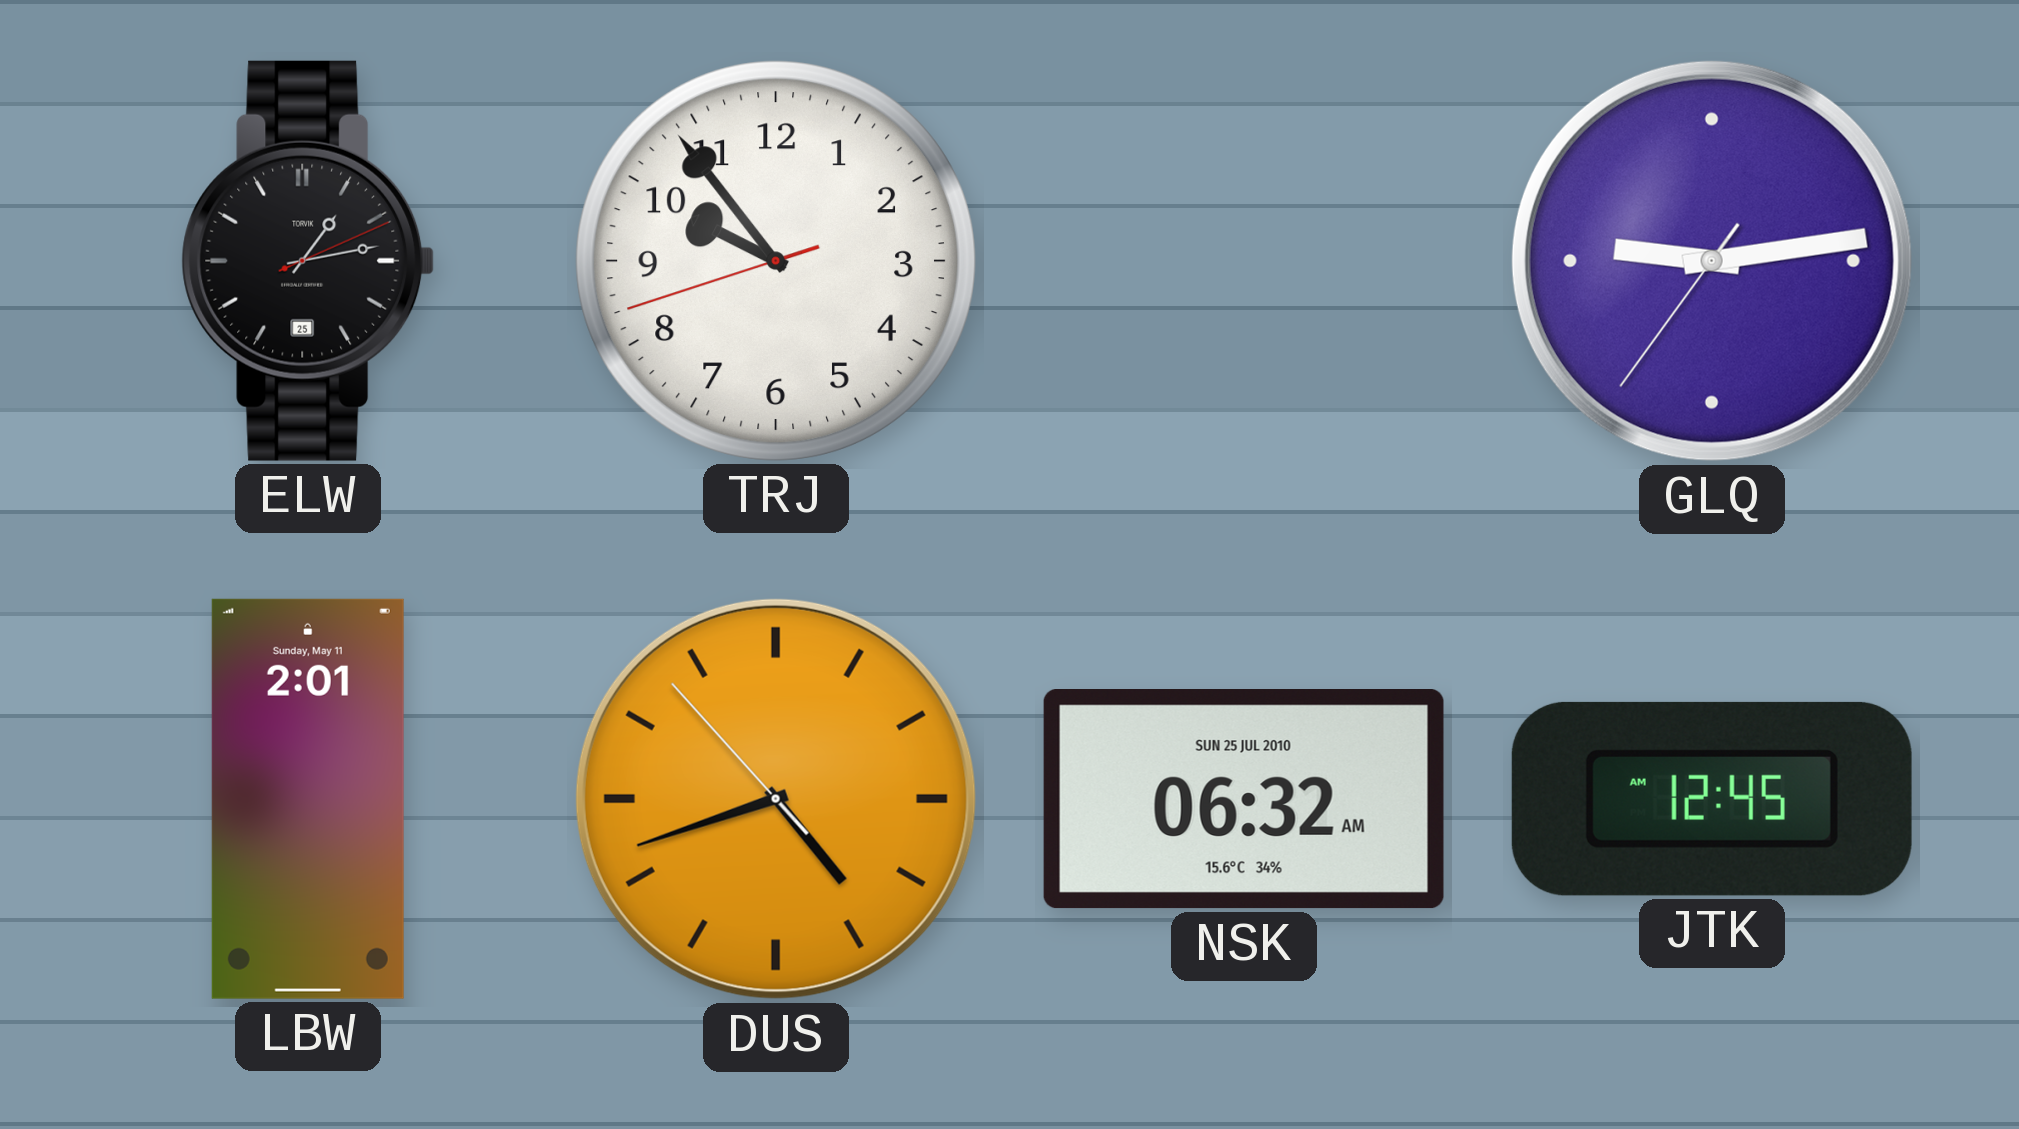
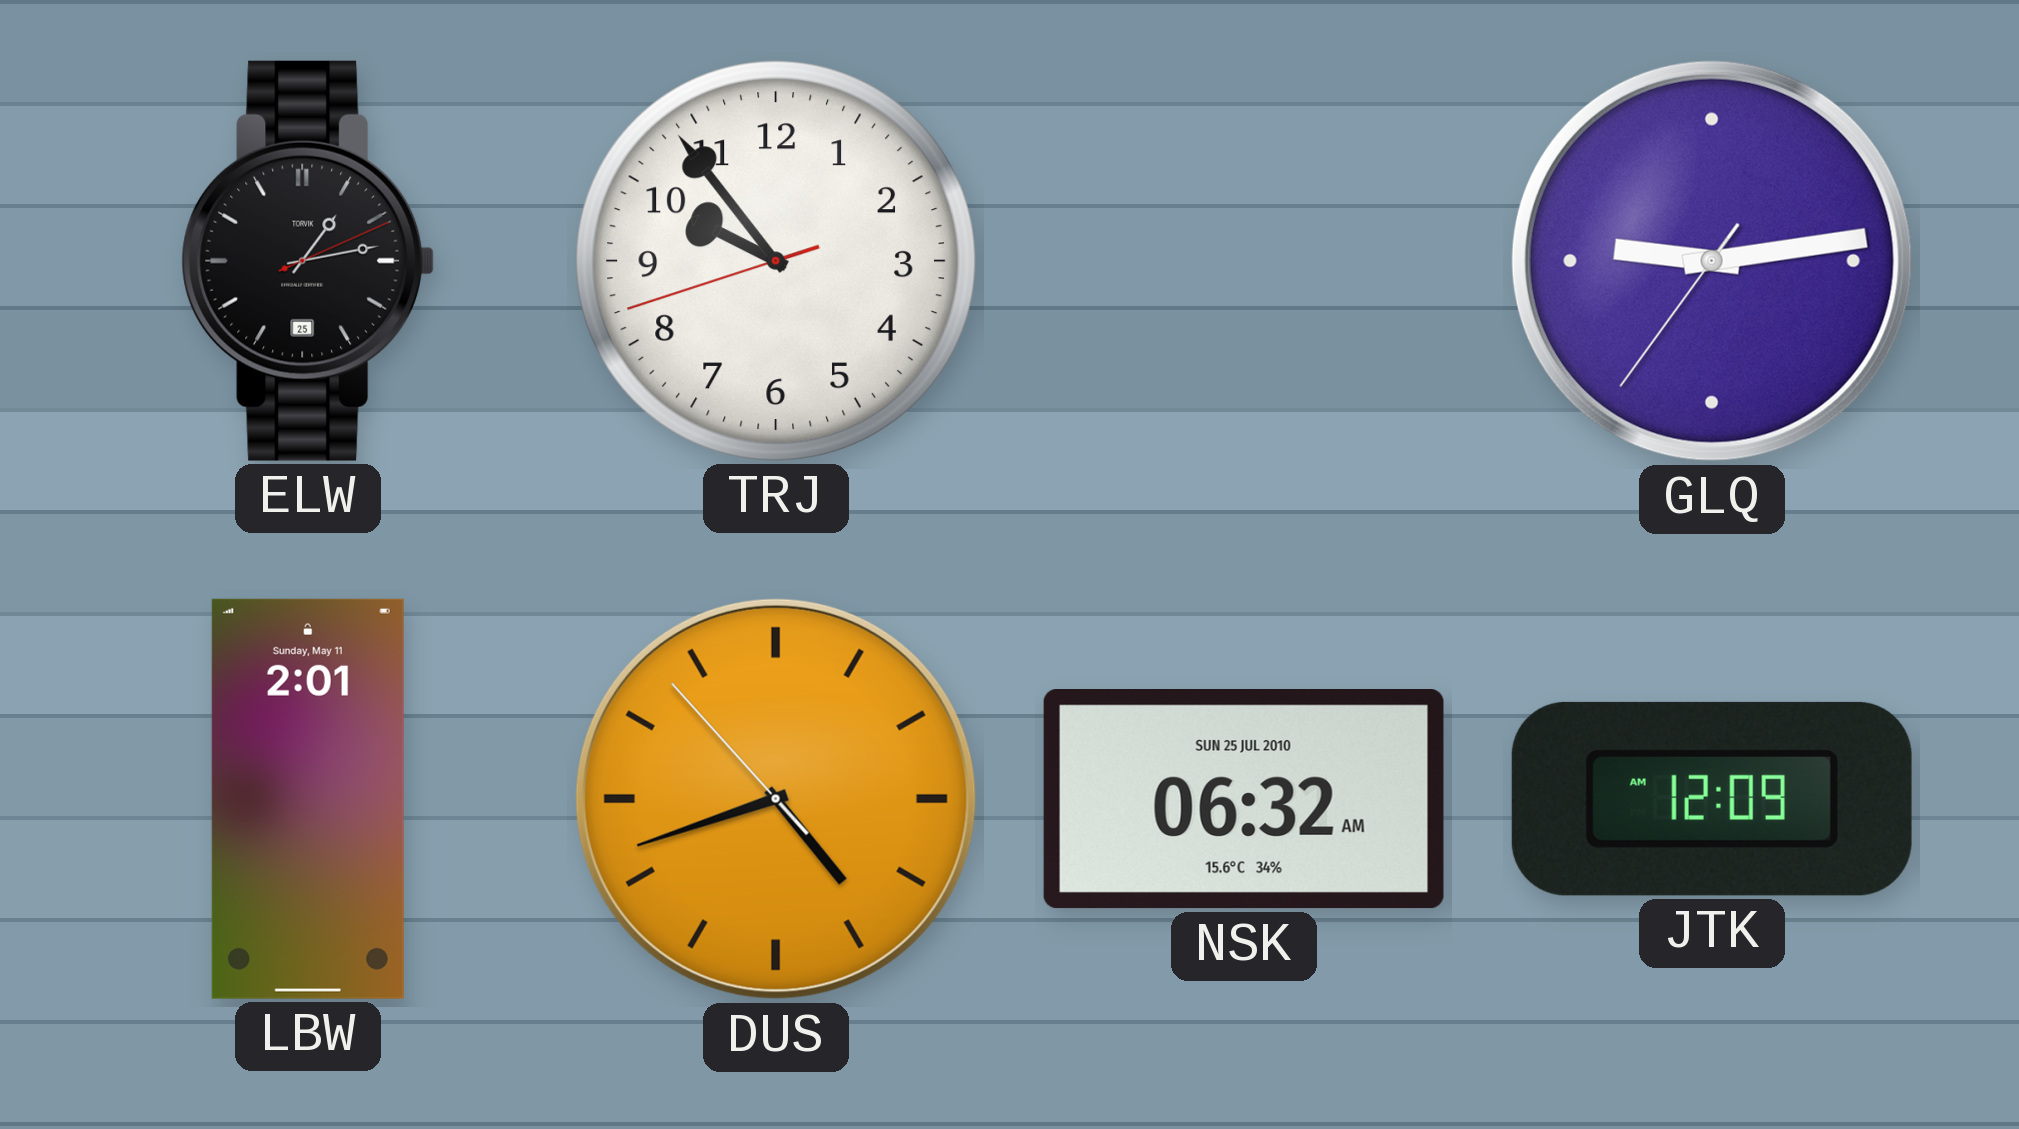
JTK: 12:45 -> 12:09
